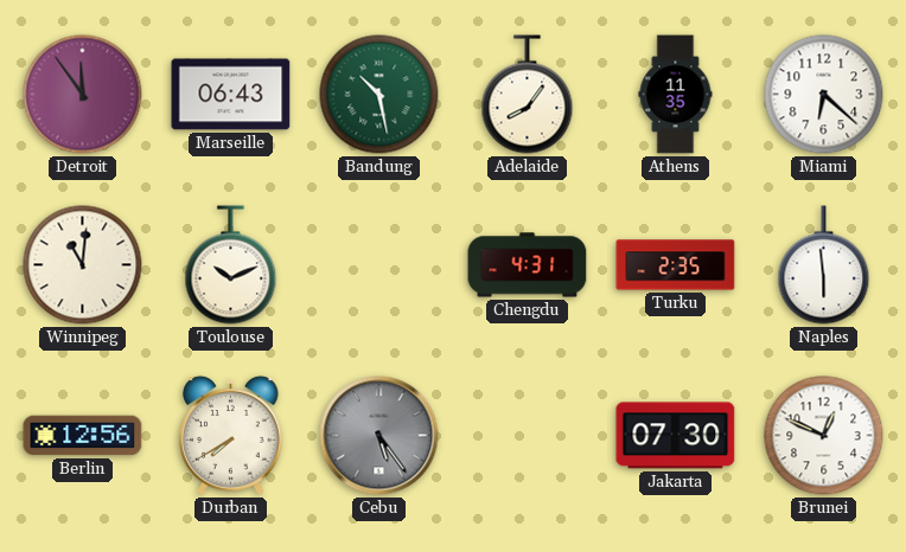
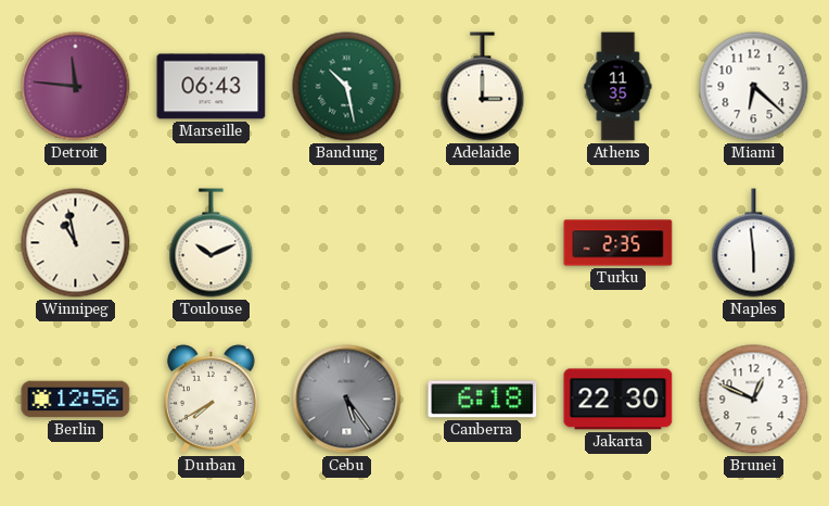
Detroit: 11:54 -> 11:46
Adelaide: 8:06 -> 3:00
Winnipeg: 11:01 -> 10:58
Chengdu: 4:31 -> none
Canberra: none -> 6:18
Jakarta: 07:30 -> 22:30
